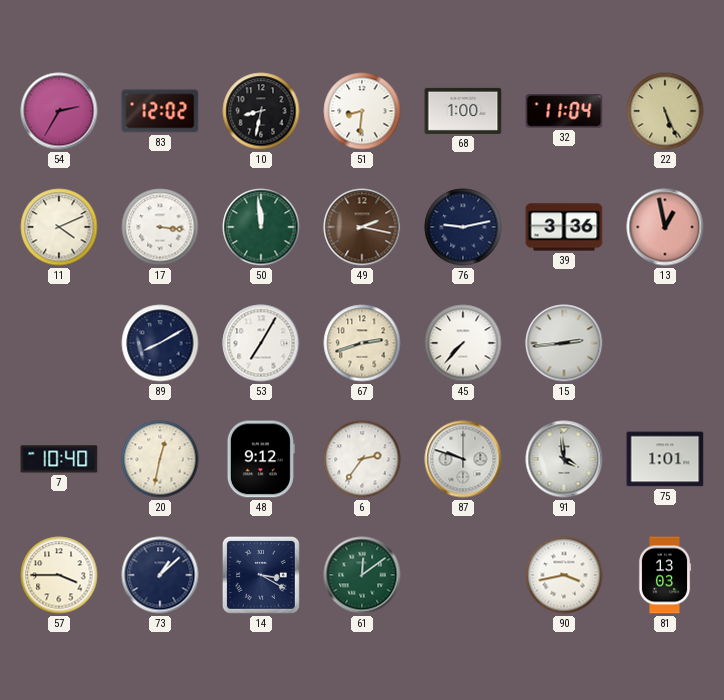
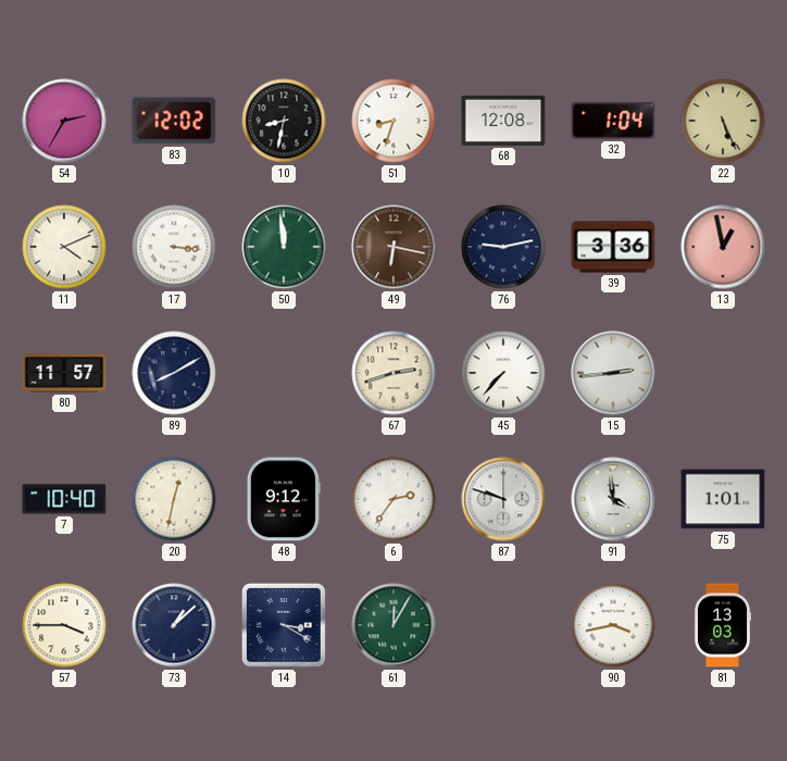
51: 8:31 -> 8:33
68: 1:00 -> 12:08
32: 11:04 -> 1:04
49: 2:17 -> 6:17
80: none -> 11:57
53: 7:05 -> none
61: 12:09 -> 12:05
